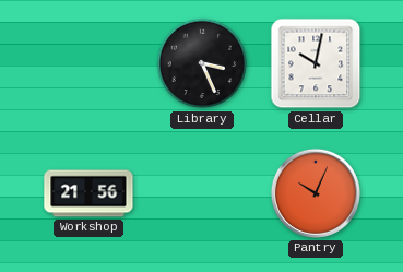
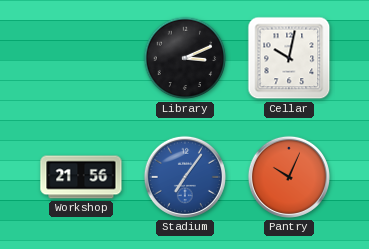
Library: 3:26 -> 3:11
Stadium: none -> 7:06
